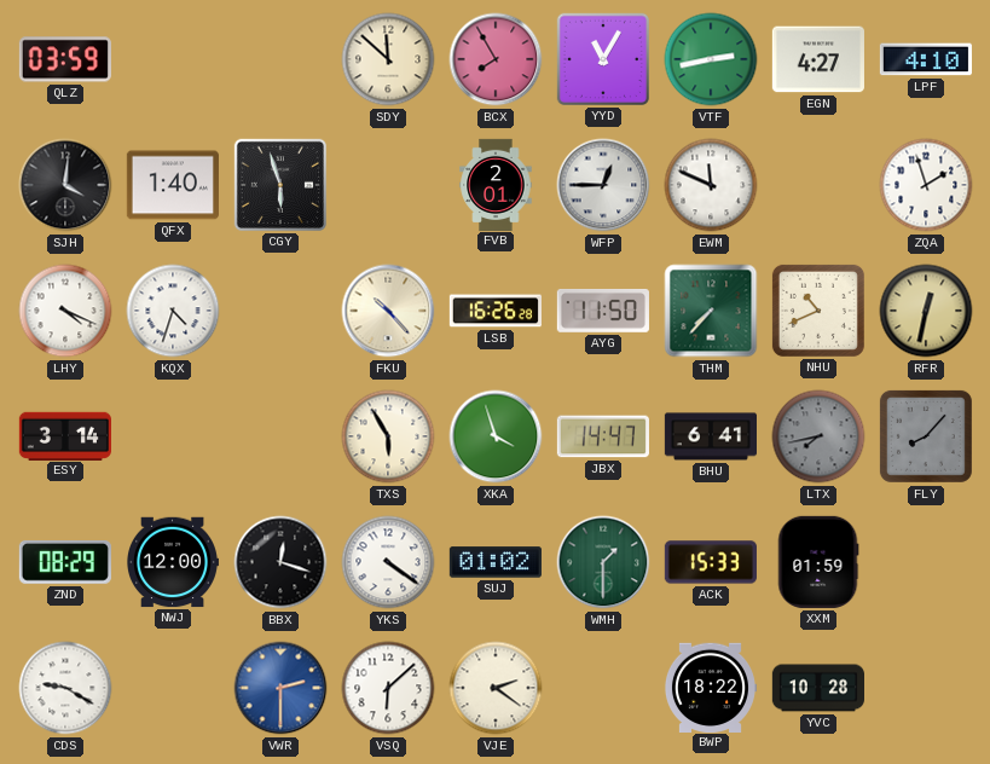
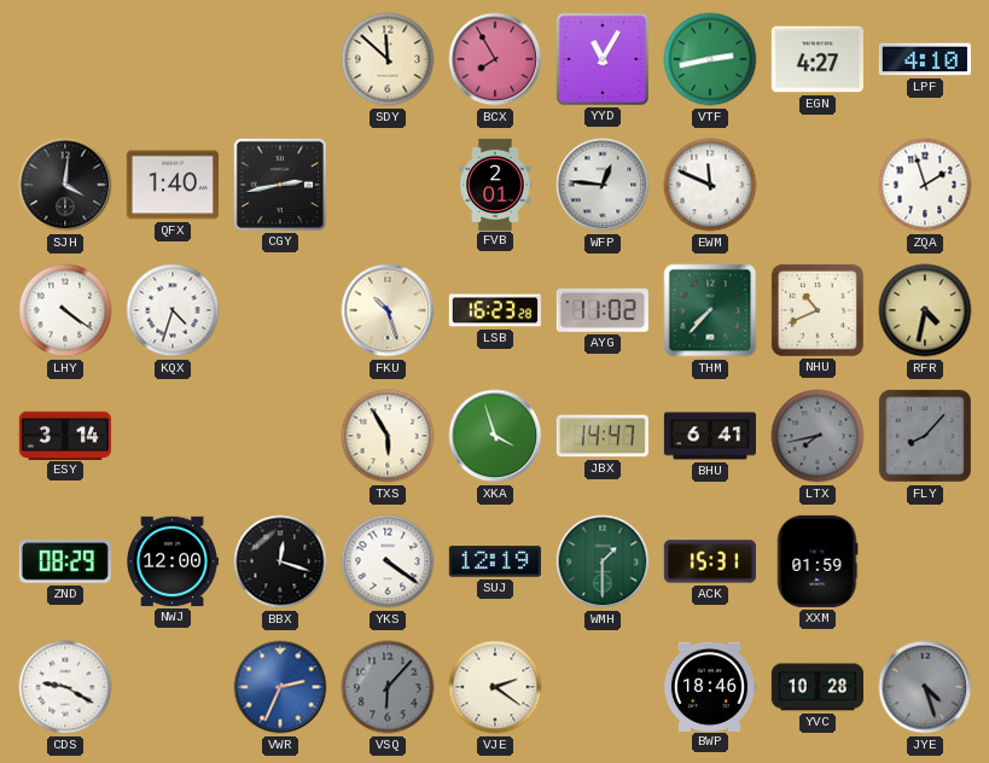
QLZ: 03:59 -> none
CGY: 5:57 -> 2:43
WFP: 12:45 -> 12:46
LHY: 4:19 -> 4:21
FKU: 10:23 -> 10:27
LSB: 16:26 -> 16:23
AYG: 11:50 -> 11:02
RFR: 12:32 -> 4:32
SUJ: 01:02 -> 12:19
ACK: 15:33 -> 15:31
VWR: 2:30 -> 2:34
VSQ: 6:08 -> 6:07
VSQ dial: white -> grey
BWP: 18:22 -> 18:46
JYE: none -> 4:27
